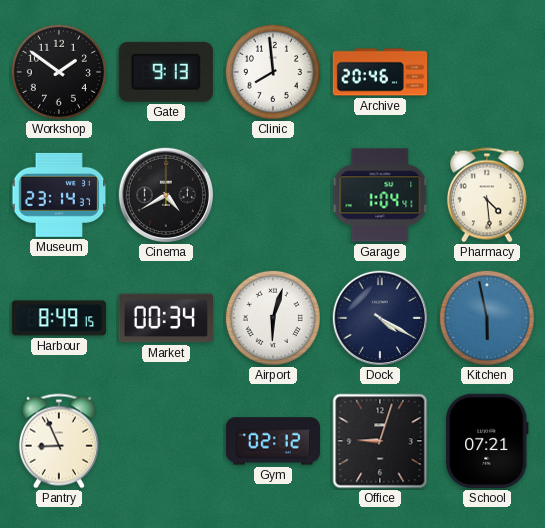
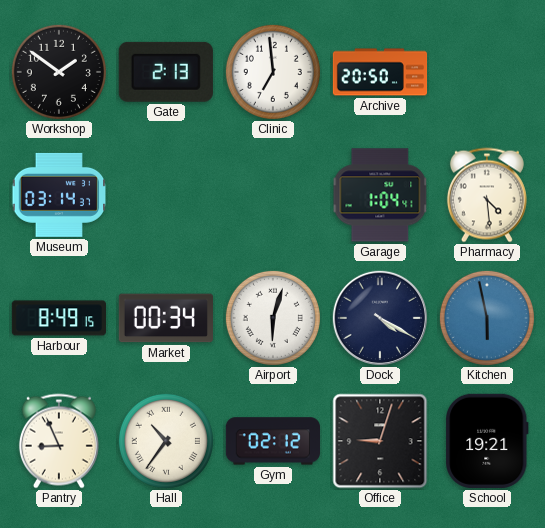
Gate: 9:13 -> 2:13
Clinic: 7:59 -> 6:59
Archive: 20:46 -> 20:50
Museum: 23:14 -> 03:14
Cinema: 4:40 -> none
Hall: none -> 10:36
School: 07:21 -> 19:21
